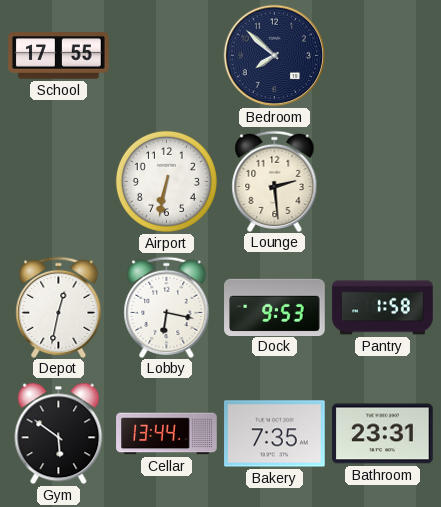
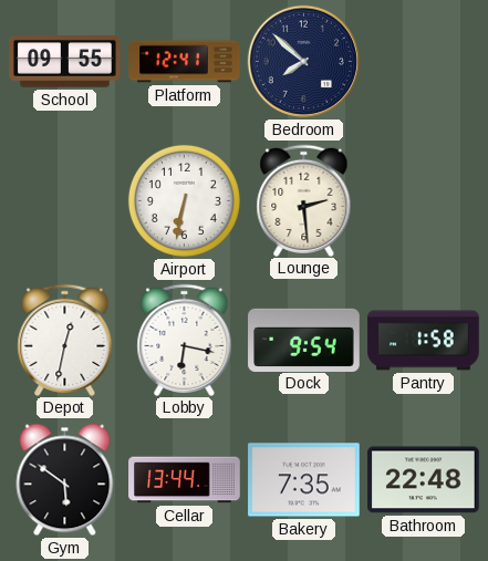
School: 17:55 -> 09:55
Platform: none -> 12:41
Dock: 9:53 -> 9:54
Bathroom: 23:31 -> 22:48
